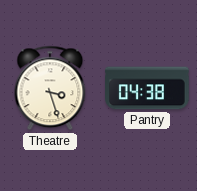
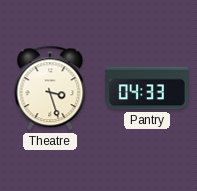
Pantry: 04:38 -> 04:33
